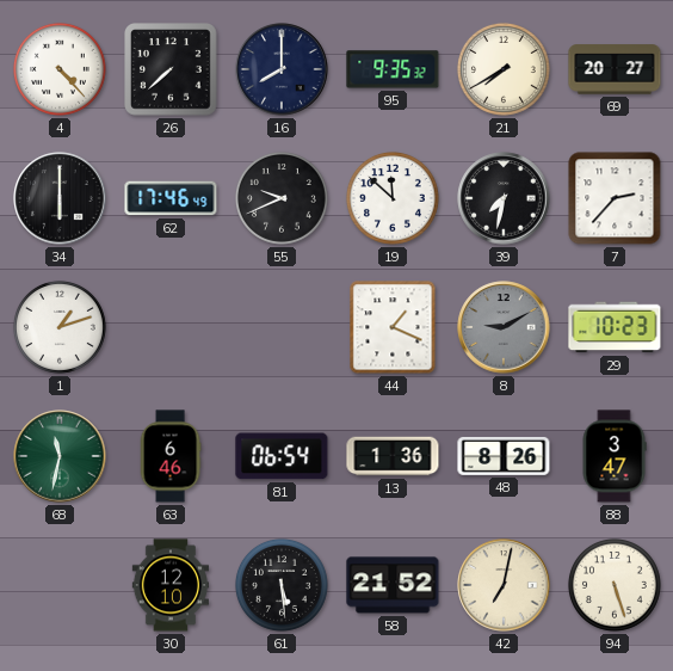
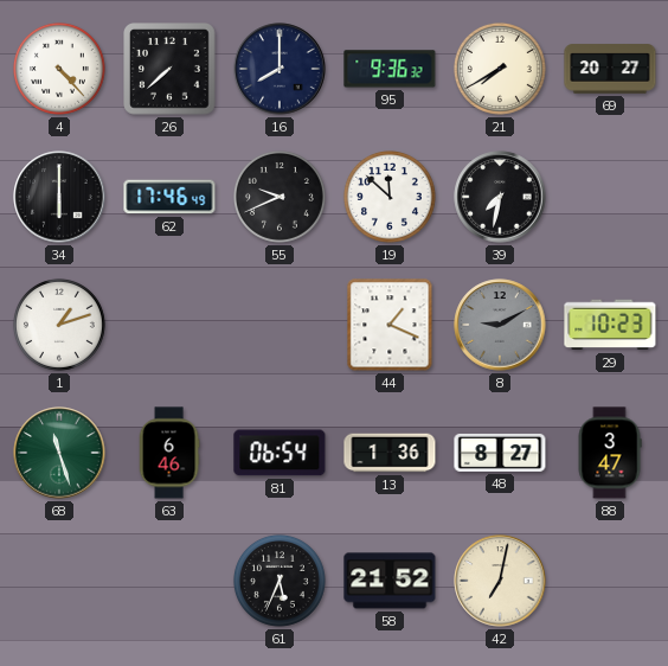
95: 9:35 -> 9:36
7: 2:37 -> none
68: 11:32 -> 11:27
48: 8:26 -> 8:27
30: 12:10 -> none
61: 5:29 -> 5:34
94: 5:27 -> none
